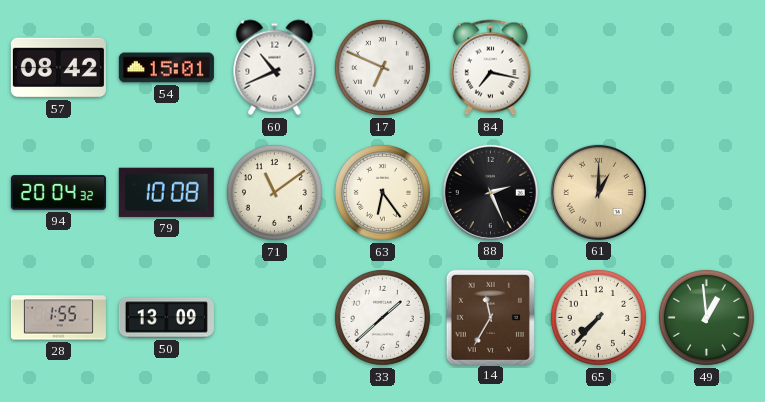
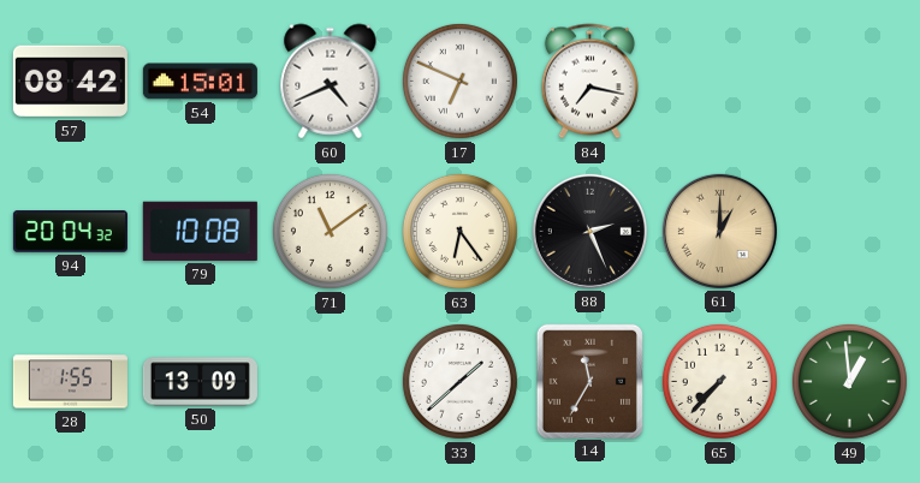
60: 10:41 -> 4:41
